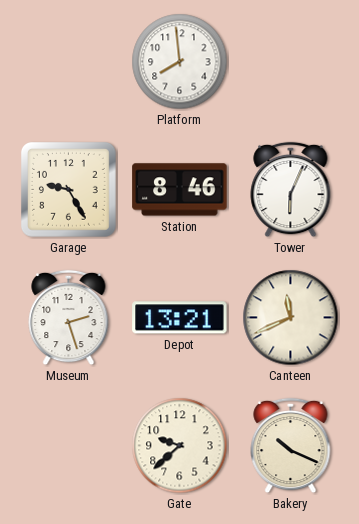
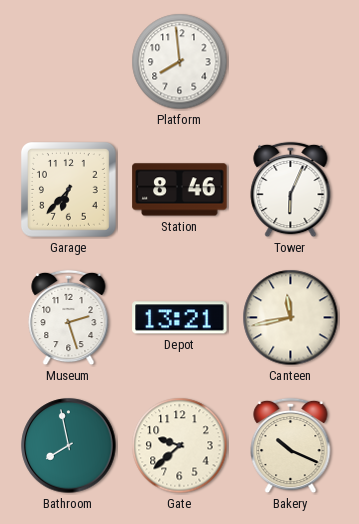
Garage: 9:25 -> 6:37
Canteen: 11:41 -> 11:43
Bathroom: none -> 7:58
